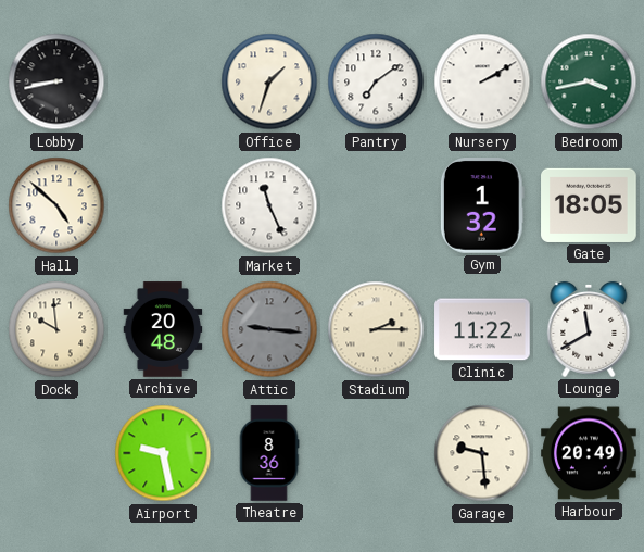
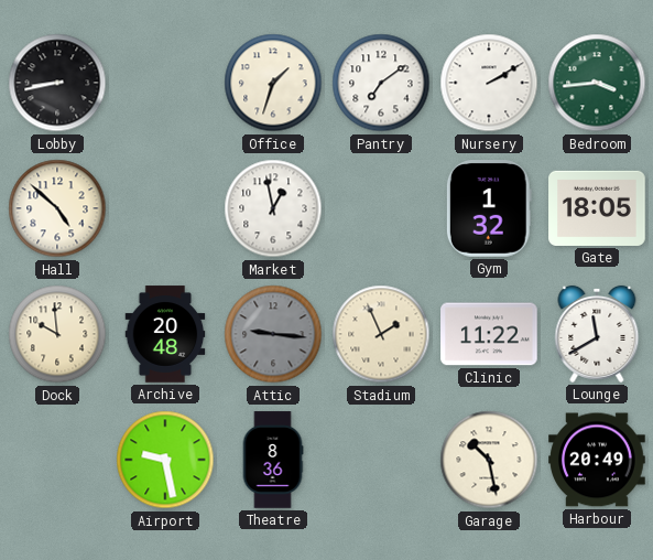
Bedroom: 3:43 -> 3:44
Market: 11:26 -> 12:58
Stadium: 2:15 -> 1:56
Garage: 9:29 -> 10:28
